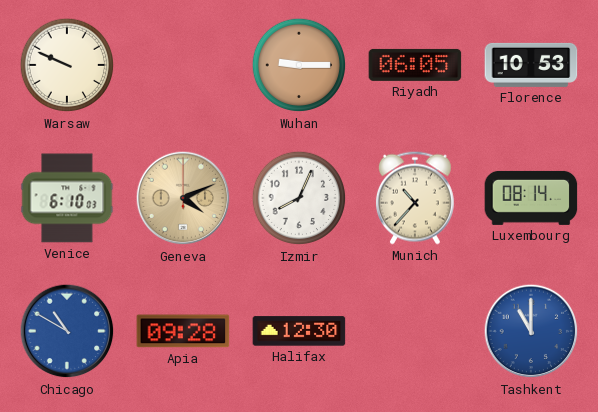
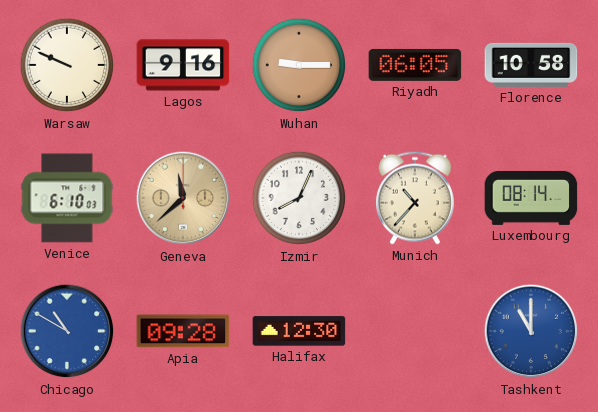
Lagos: none -> 9:16
Florence: 10:53 -> 10:58
Geneva: 4:11 -> 11:38
